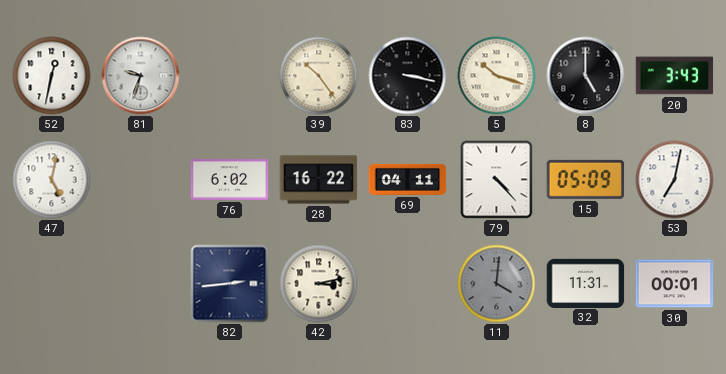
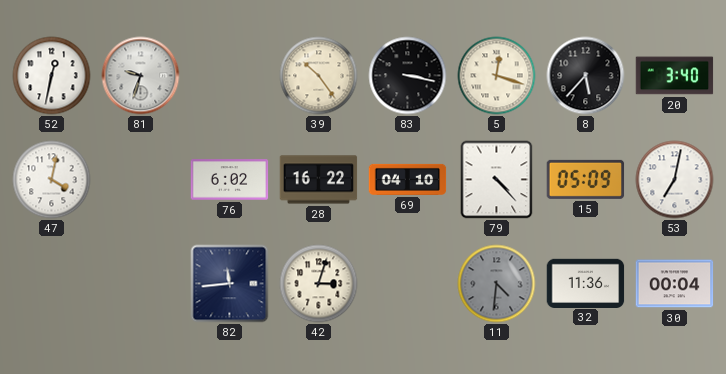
5: 10:18 -> 12:18
8: 5:00 -> 5:37
20: 3:43 -> 3:40
47: 5:02 -> 4:02
69: 04:11 -> 04:10
82: 2:44 -> 11:44
42: 3:13 -> 3:03
11: 4:01 -> 4:31
32: 11:31 -> 11:36
30: 00:01 -> 00:04
